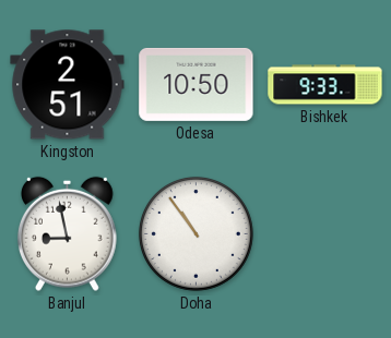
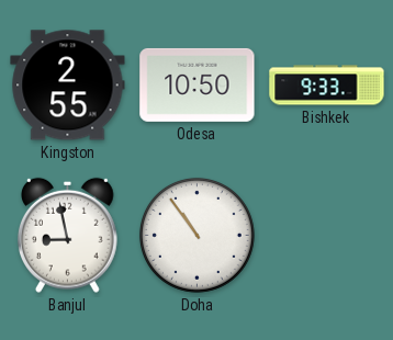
Kingston: 2:51 -> 2:55
